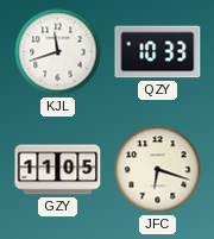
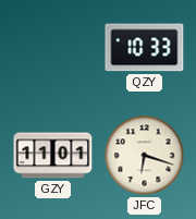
KJL: 11:42 -> none
GZY: 11:05 -> 11:01
